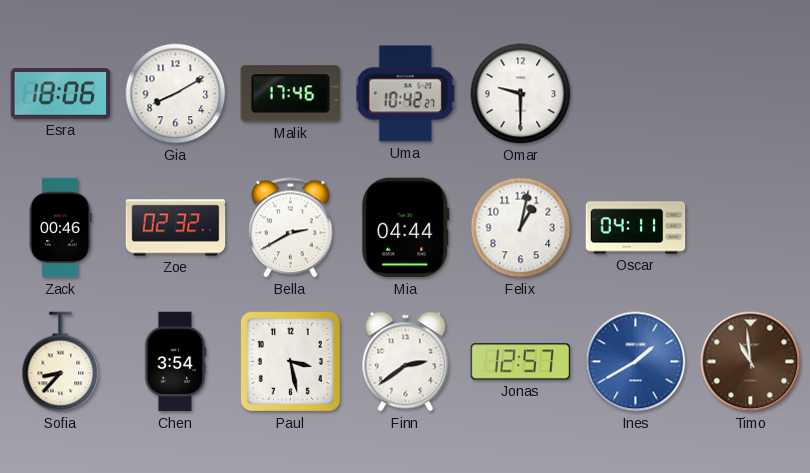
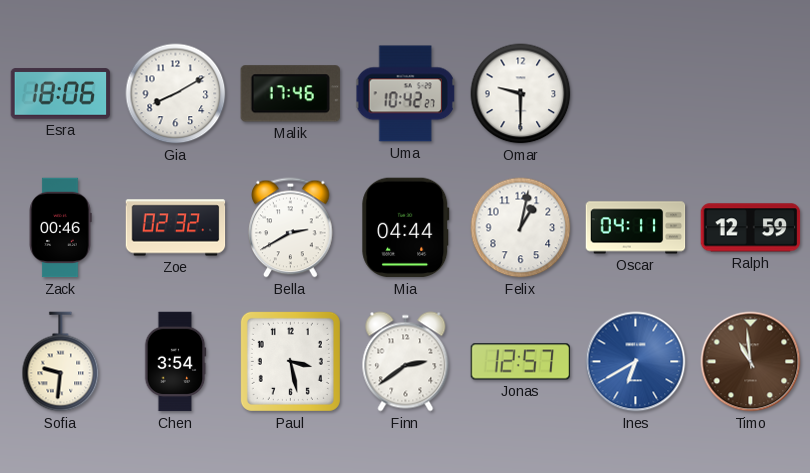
Ralph: none -> 12:59
Sofia: 8:37 -> 9:31
Ines: 1:40 -> 6:40
